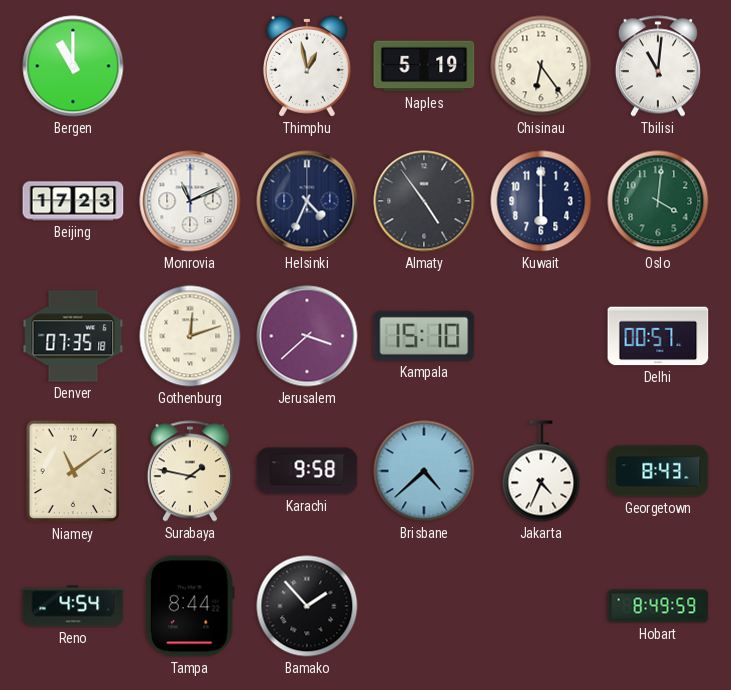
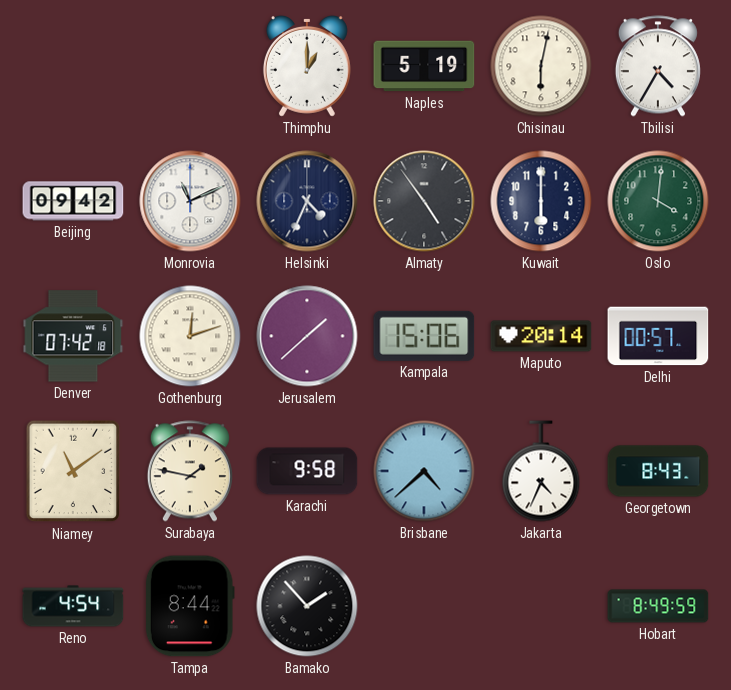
Bergen: 11:00 -> none
Thimphu: 12:58 -> 1:00
Chisinau: 6:24 -> 6:02
Tbilisi: 11:01 -> 4:35
Beijing: 17:23 -> 09:42
Denver: 07:35 -> 07:42
Jerusalem: 3:38 -> 1:38
Kampala: 15:10 -> 15:06
Maputo: none -> 20:14
